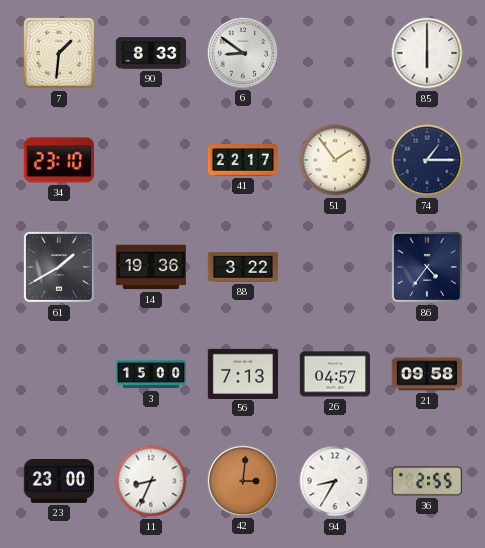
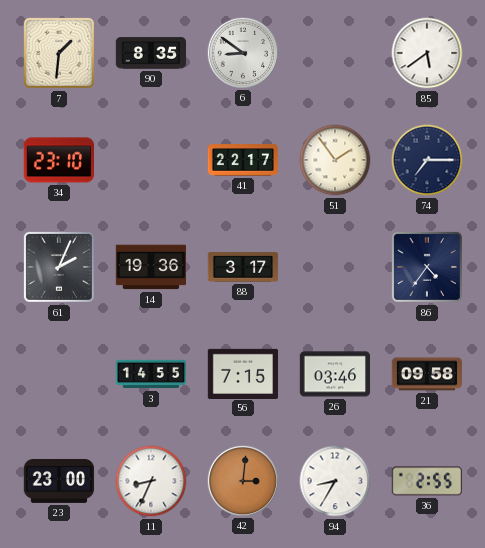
90: 8:33 -> 8:35
85: 6:00 -> 5:39
74: 1:15 -> 7:15
61: 1:40 -> 2:04
88: 3:22 -> 3:17
3: 15:00 -> 14:55
56: 7:13 -> 7:15
26: 04:57 -> 03:46
